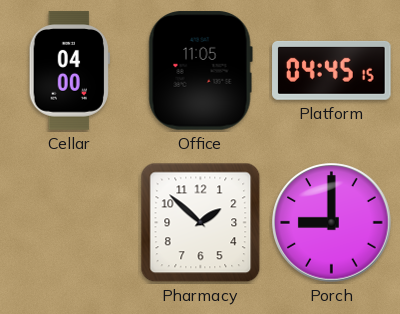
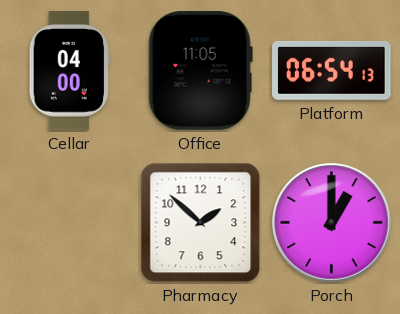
Platform: 04:45 -> 06:54
Porch: 9:00 -> 1:00
